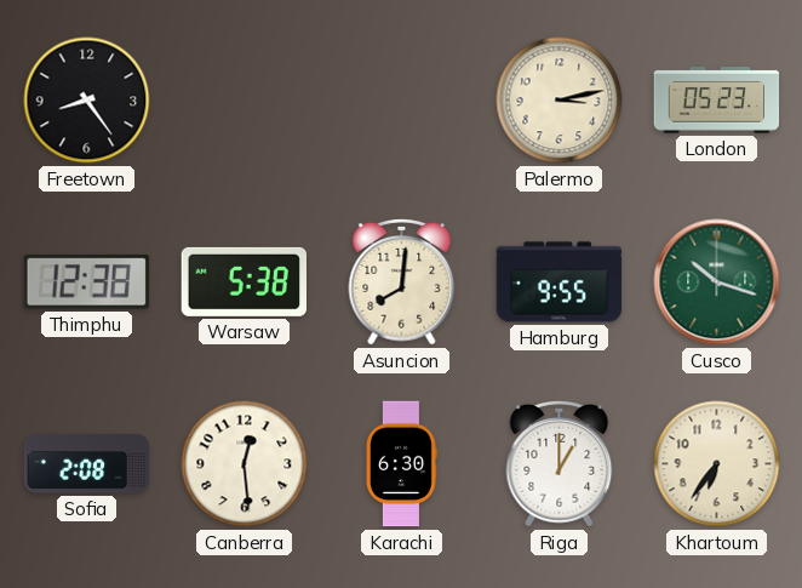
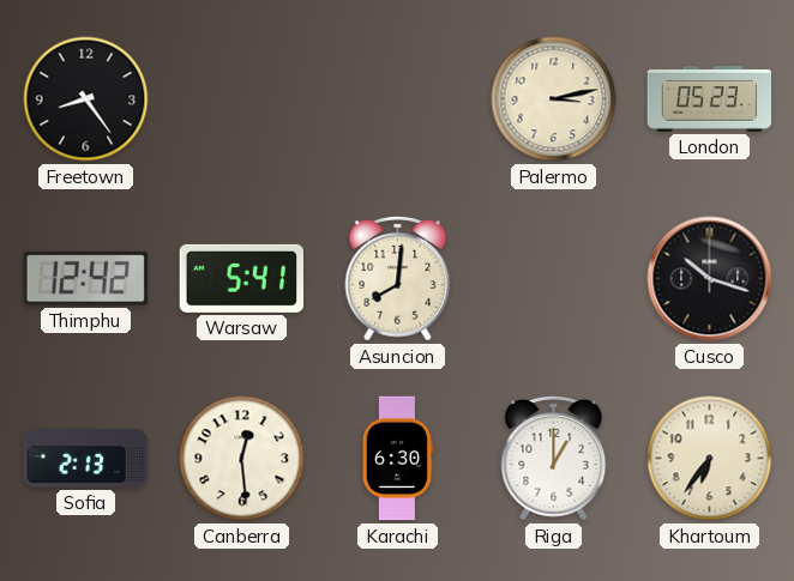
Thimphu: 12:38 -> 12:42
Warsaw: 5:38 -> 5:41
Hamburg: 9:55 -> none
Cusco dial: green -> black
Sofia: 2:08 -> 2:13
